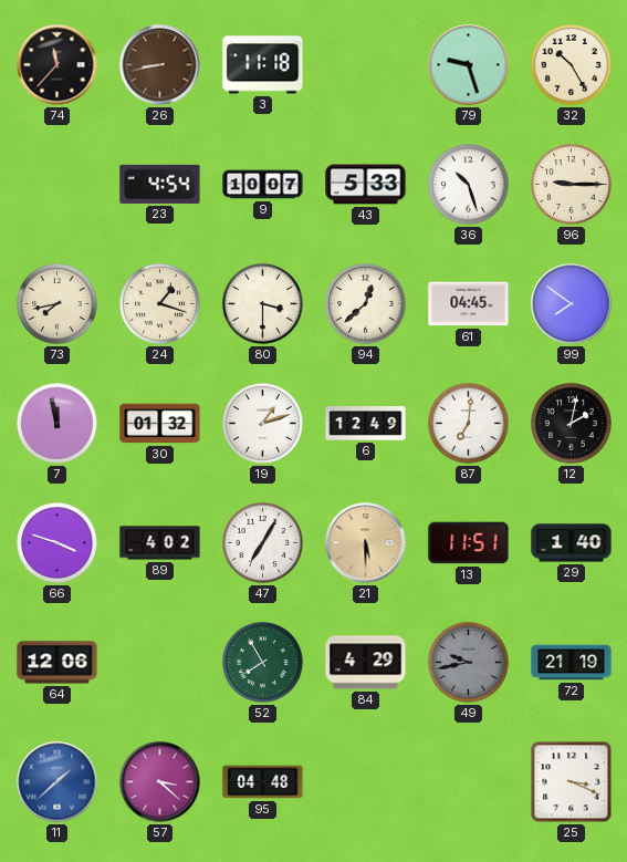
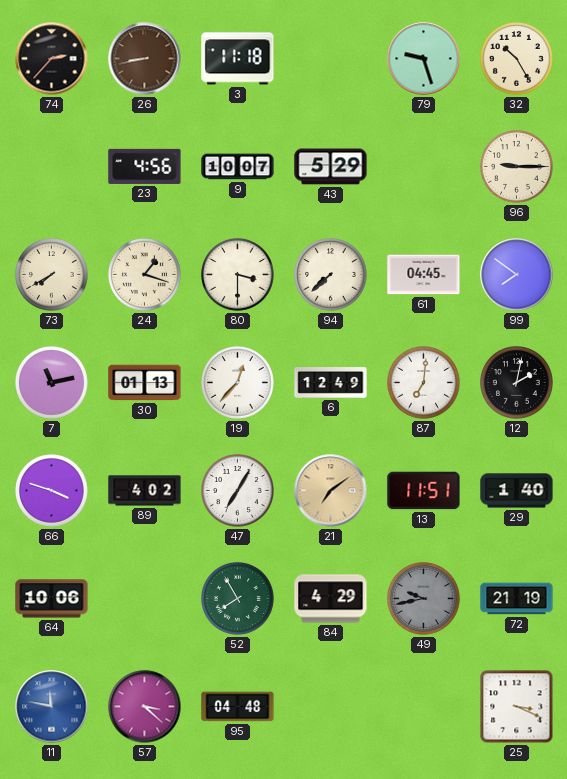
74: 11:37 -> 2:37
23: 4:54 -> 4:56
43: 5:33 -> 5:29
36: 10:27 -> none
73: 7:43 -> 7:40
94: 12:38 -> 7:38
7: 11:58 -> 11:13
30: 01:32 -> 01:13
19: 1:12 -> 12:37
21: 5:30 -> 7:09
64: 12:06 -> 10:06
11: 1:38 -> 11:47
